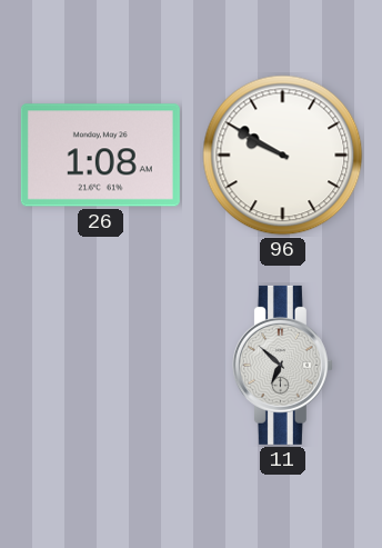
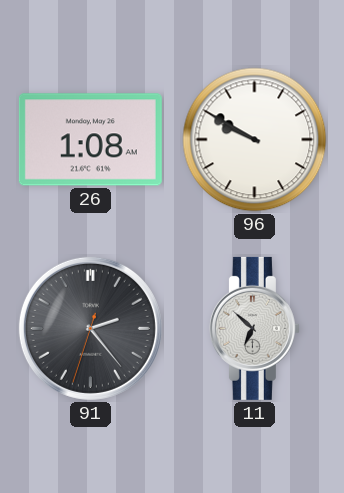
91: none -> 2:23
